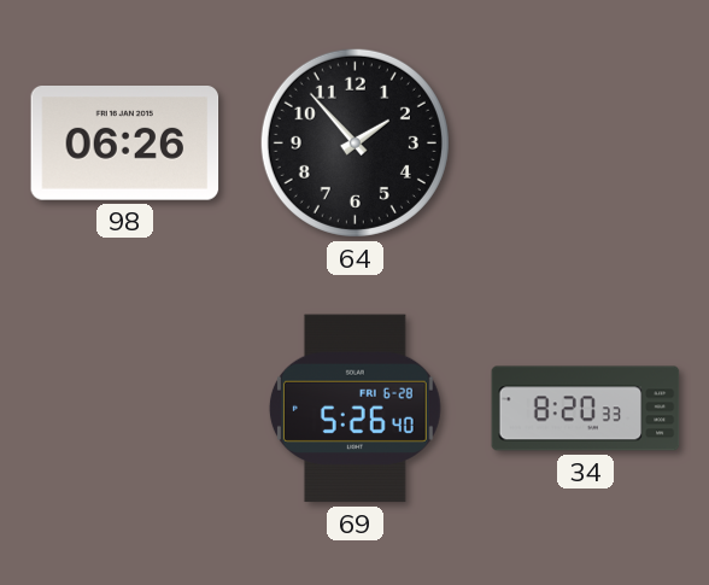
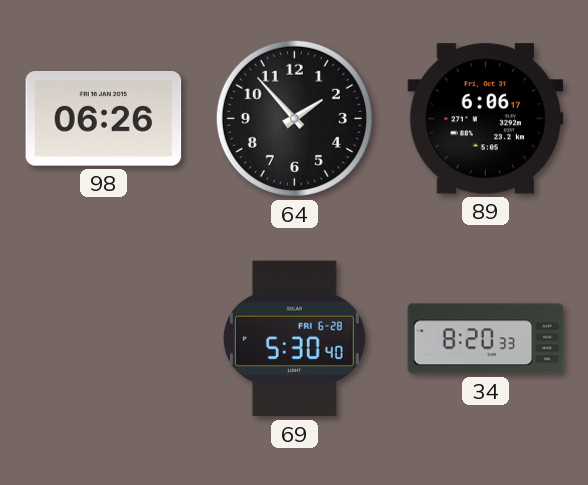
89: none -> 6:06
69: 5:26 -> 5:30
